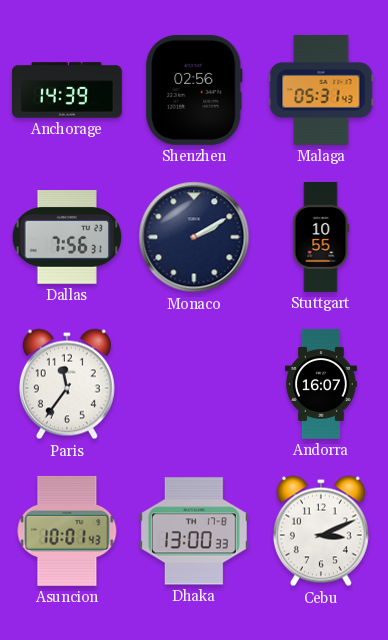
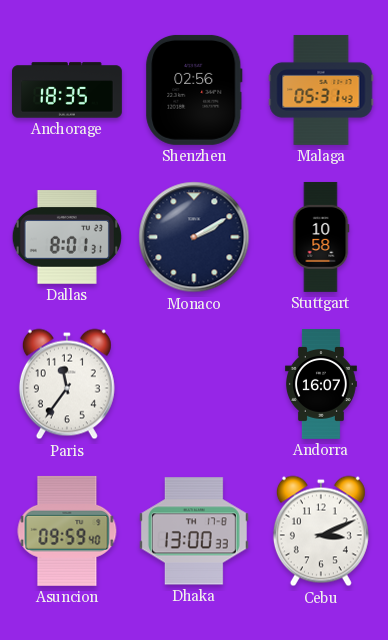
Anchorage: 14:39 -> 18:35
Dallas: 7:56 -> 8:01
Stuttgart: 10:55 -> 10:58
Asuncion: 10:01 -> 09:59
